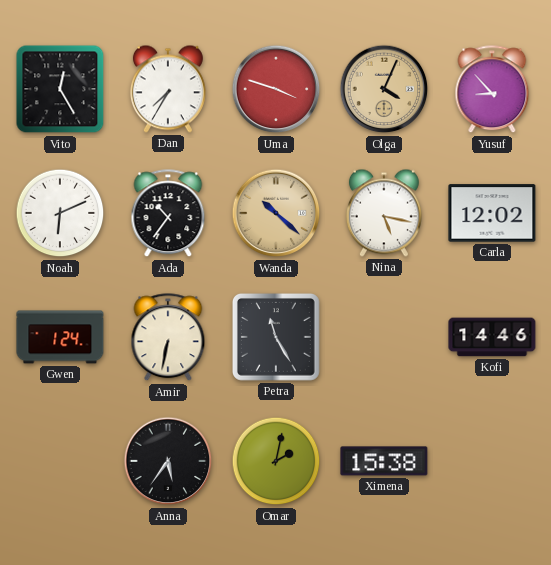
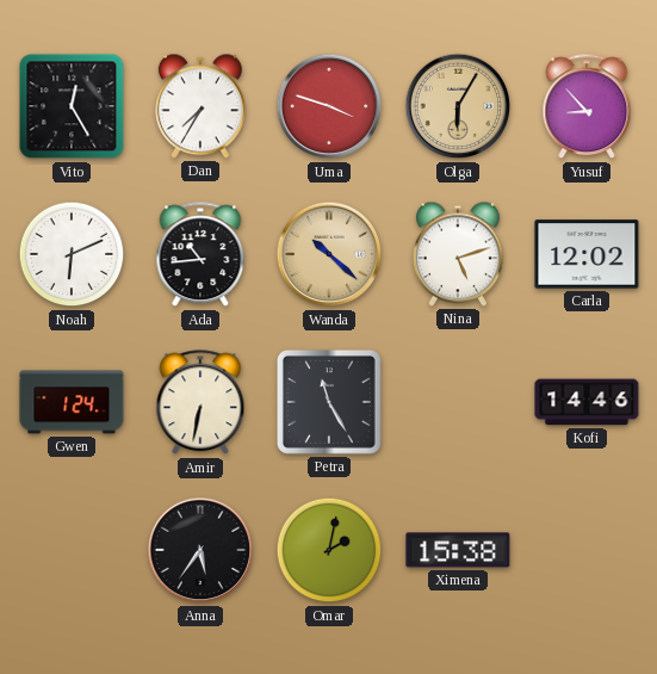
Olga: 4:04 -> 6:05
Ada: 10:36 -> 10:44
Nina: 5:17 -> 5:12
